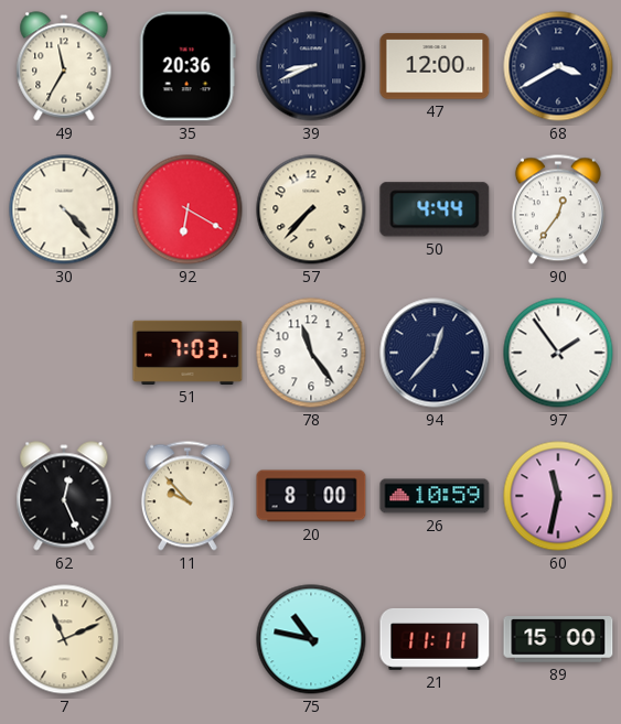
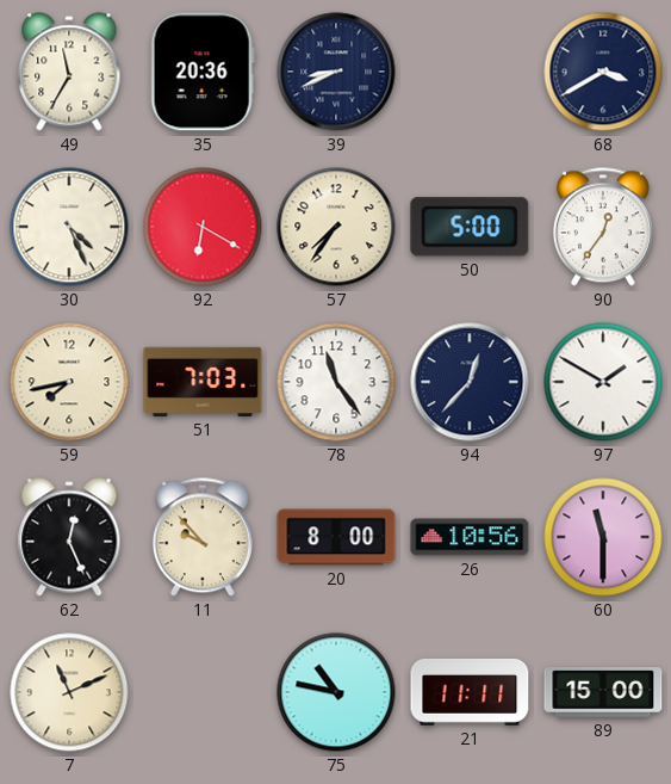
47: 12:00 -> none
30: 4:23 -> 4:26
57: 7:37 -> 7:36
50: 4:44 -> 5:00
59: none -> 7:43
97: 1:54 -> 1:50
26: 10:59 -> 10:56
60: 11:32 -> 11:30
